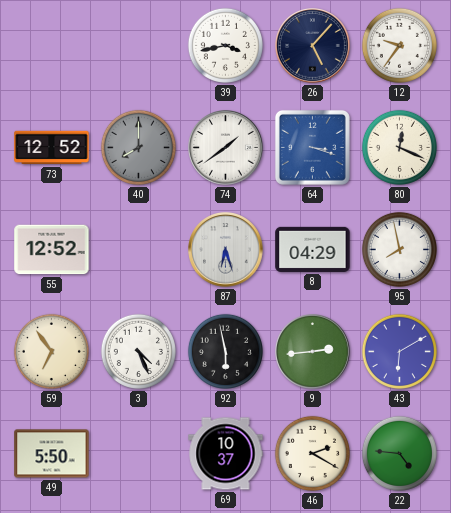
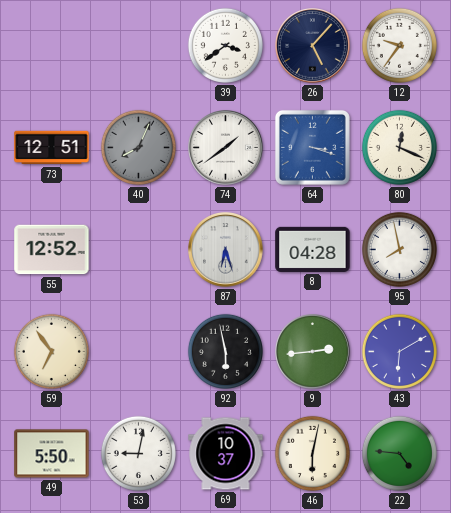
39: 3:43 -> 3:39
73: 12:52 -> 12:51
40: 8:00 -> 8:04
8: 04:29 -> 04:28
3: 4:26 -> none
53: none -> 9:02
46: 2:20 -> 6:02
